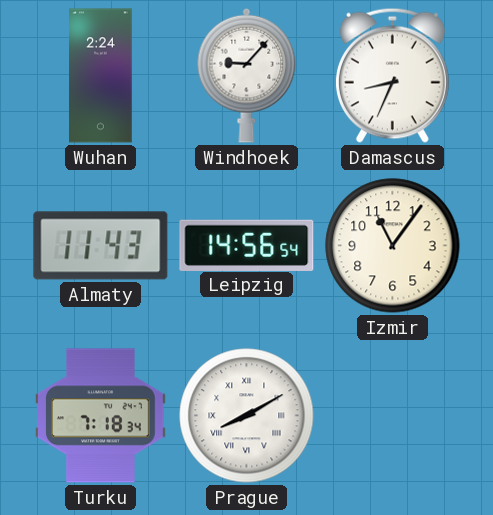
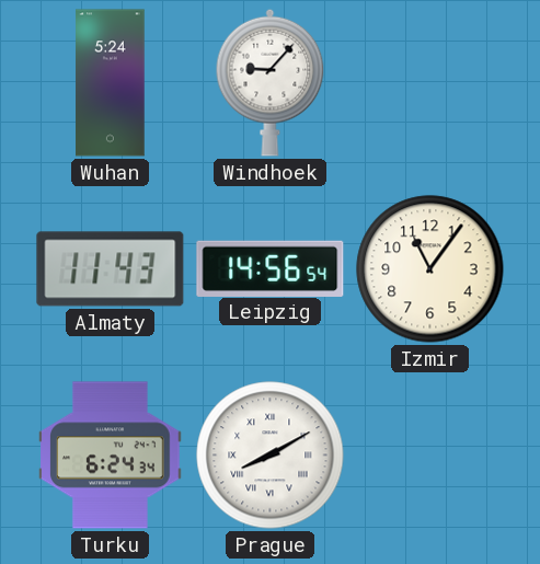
Wuhan: 2:24 -> 5:24
Damascus: 8:34 -> none
Turku: 7:18 -> 6:24
